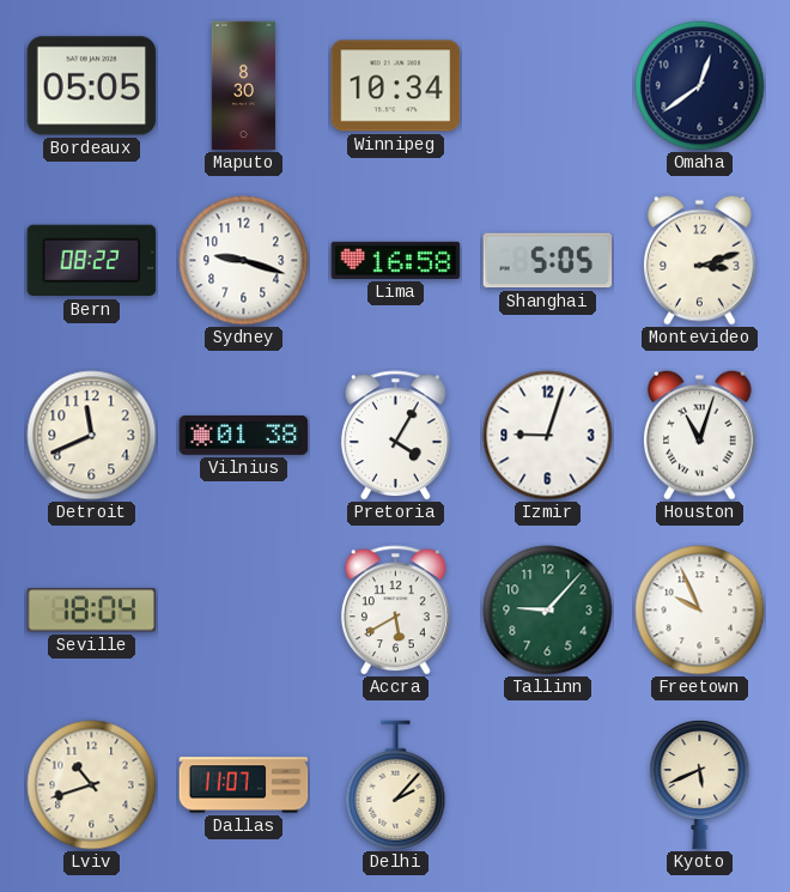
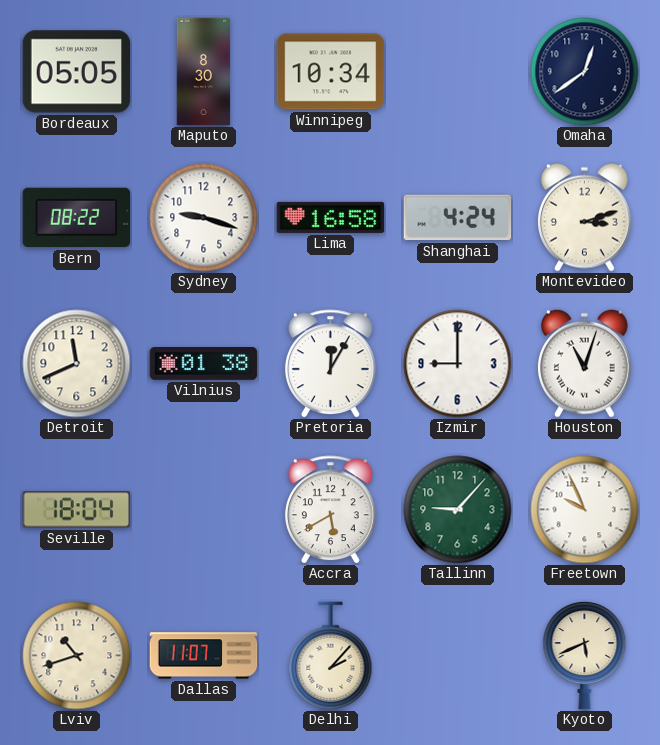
Shanghai: 5:05 -> 4:24
Pretoria: 4:05 -> 12:05
Izmir: 9:03 -> 9:00
